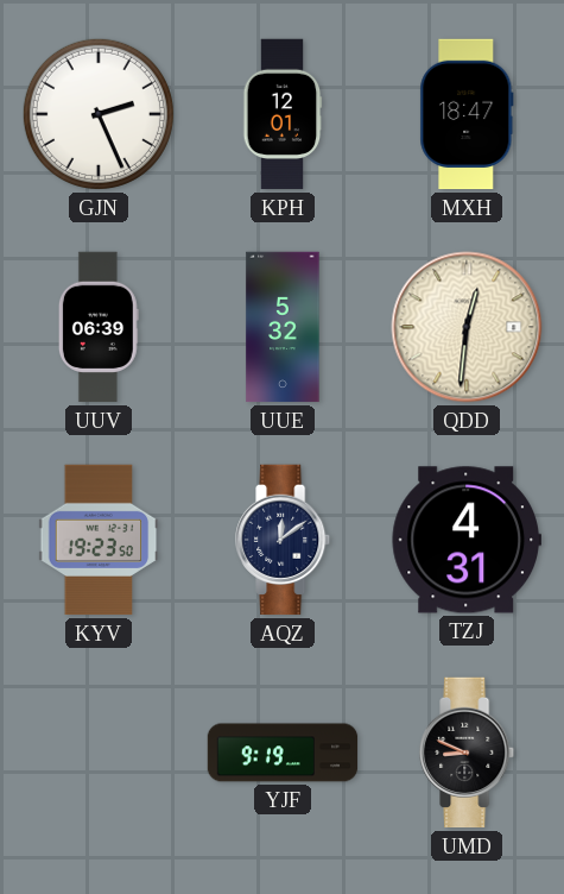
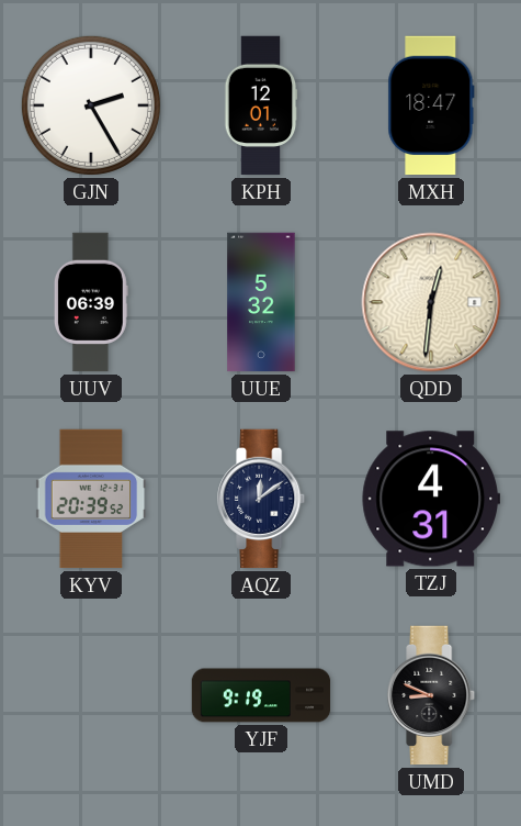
GJN: 2:26 -> 2:25
KYV: 19:23 -> 20:39
